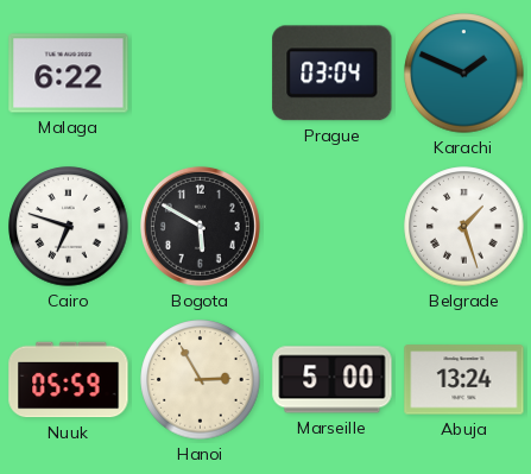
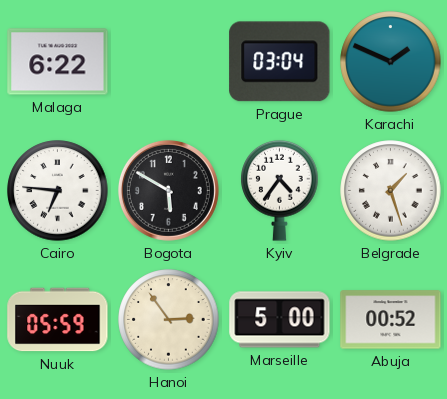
Cairo: 6:48 -> 6:46
Kyiv: none -> 4:36
Hanoi: 2:55 -> 2:54
Abuja: 13:24 -> 00:52
